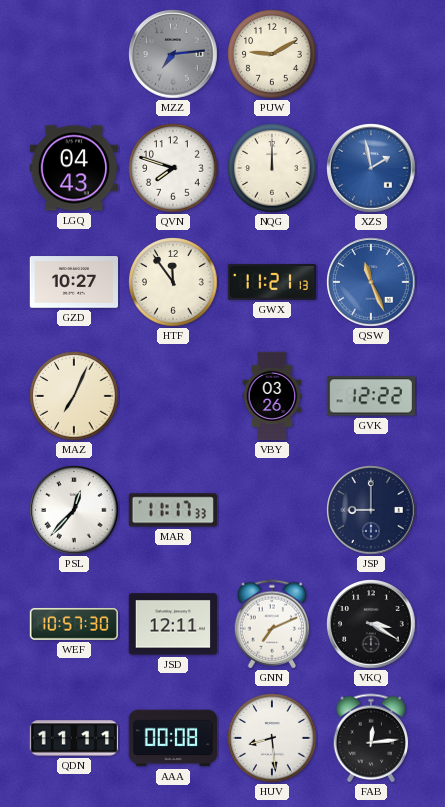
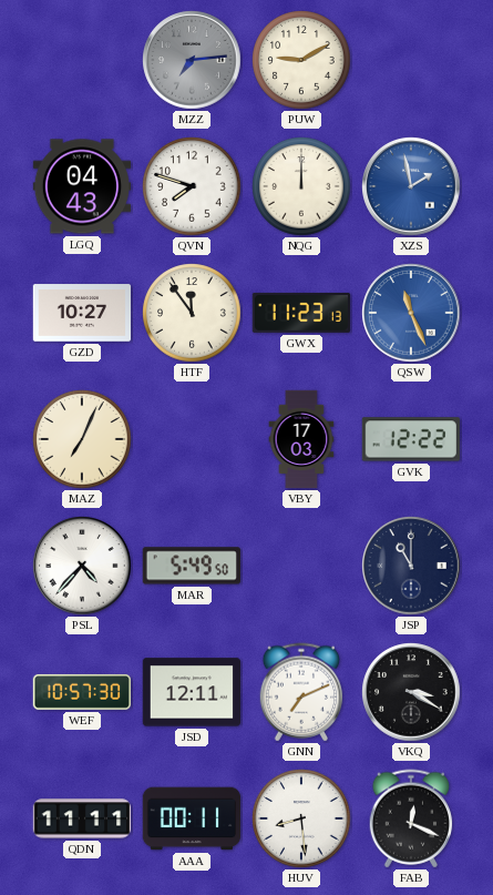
GWX: 11:21 -> 11:23
VBY: 03:26 -> 17:03
PSL: 12:37 -> 4:37
MAR: 11:17 -> 5:49
JSP: 9:00 -> 11:00
AAA: 00:08 -> 00:11
FAB: 12:14 -> 12:19
